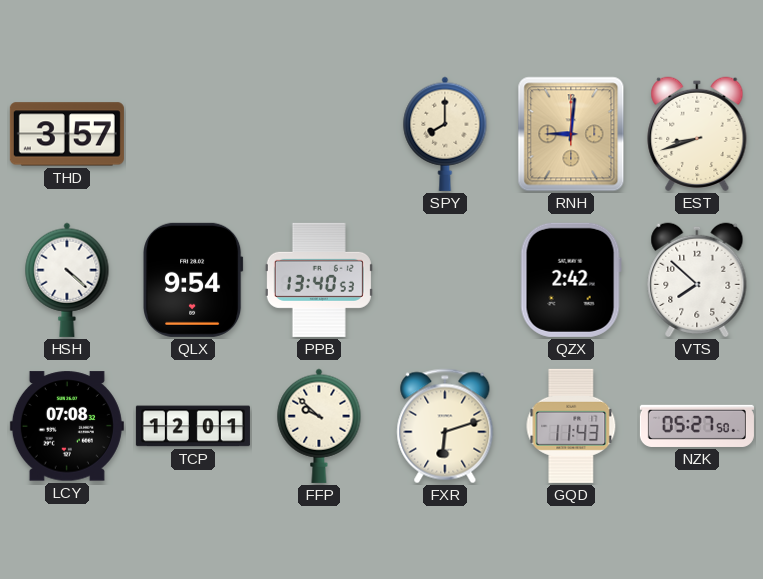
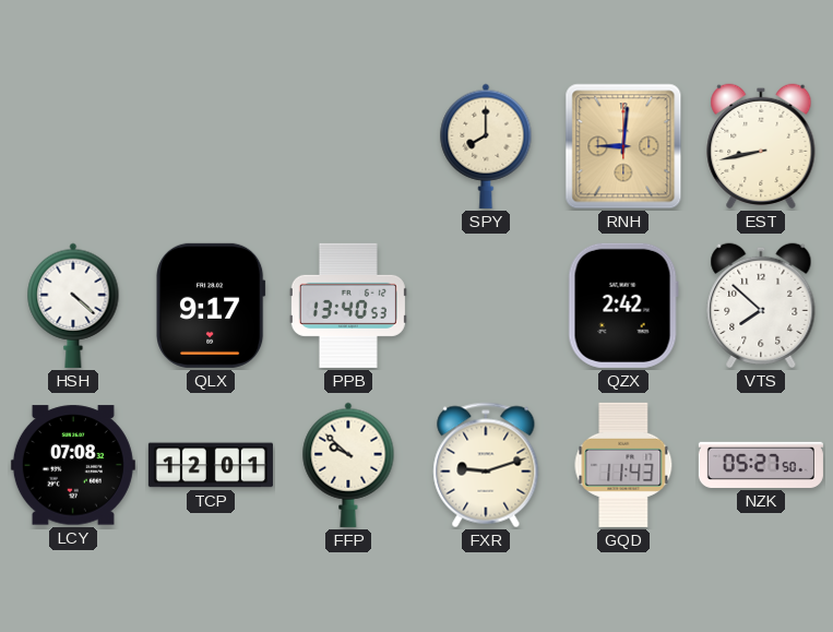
THD: 3:57 -> none
EST: 8:42 -> 8:43
QLX: 9:54 -> 9:17
FXR: 6:12 -> 9:12
